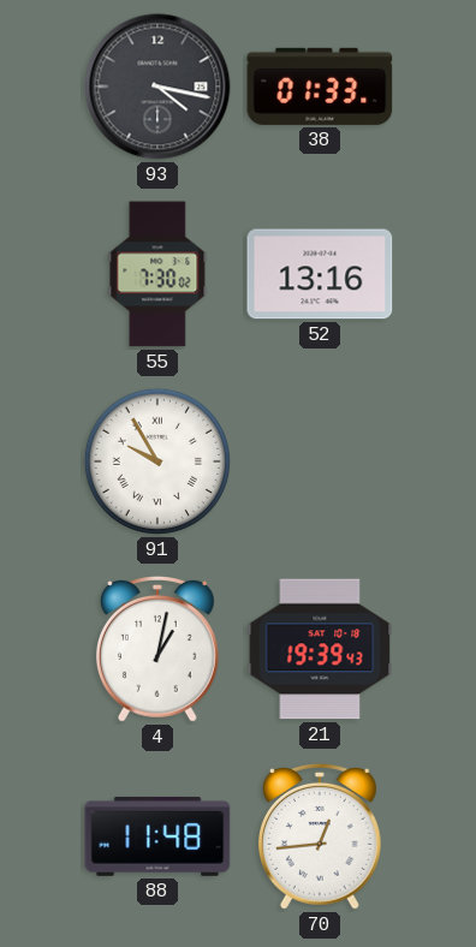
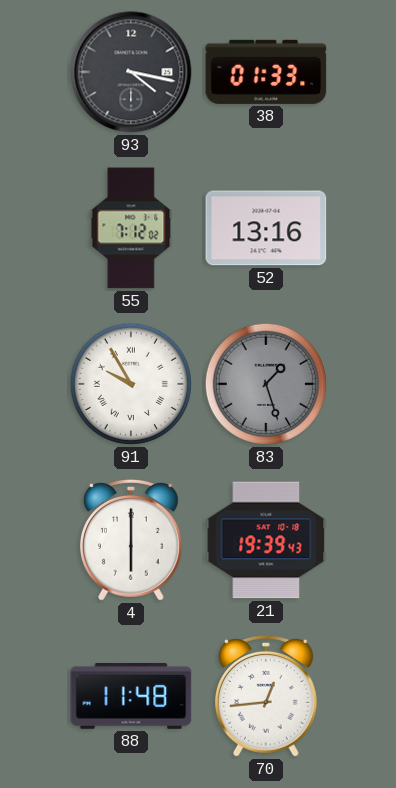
55: 7:30 -> 7:12
83: none -> 1:27
4: 1:02 -> 6:00
